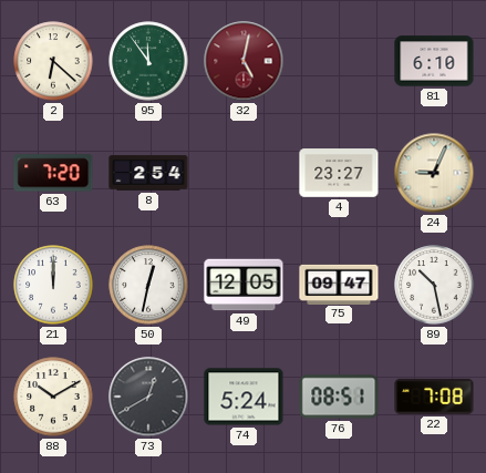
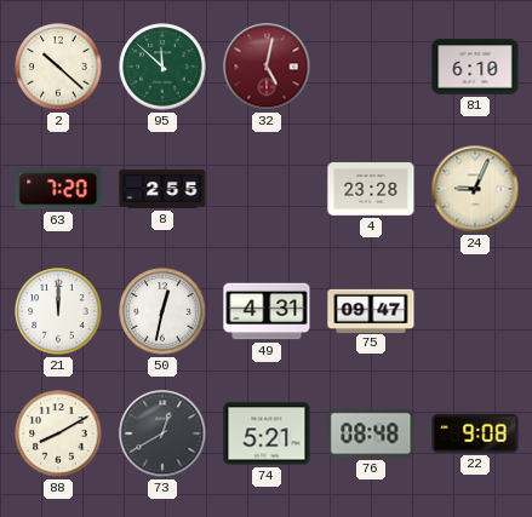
2: 6:22 -> 10:22
95: 11:54 -> 11:52
8: 2:54 -> 2:55
4: 23:27 -> 23:28
49: 12:05 -> 4:31
89: 10:28 -> none
88: 10:10 -> 8:10
74: 5:24 -> 5:21
76: 08:51 -> 08:48
22: 7:08 -> 9:08
